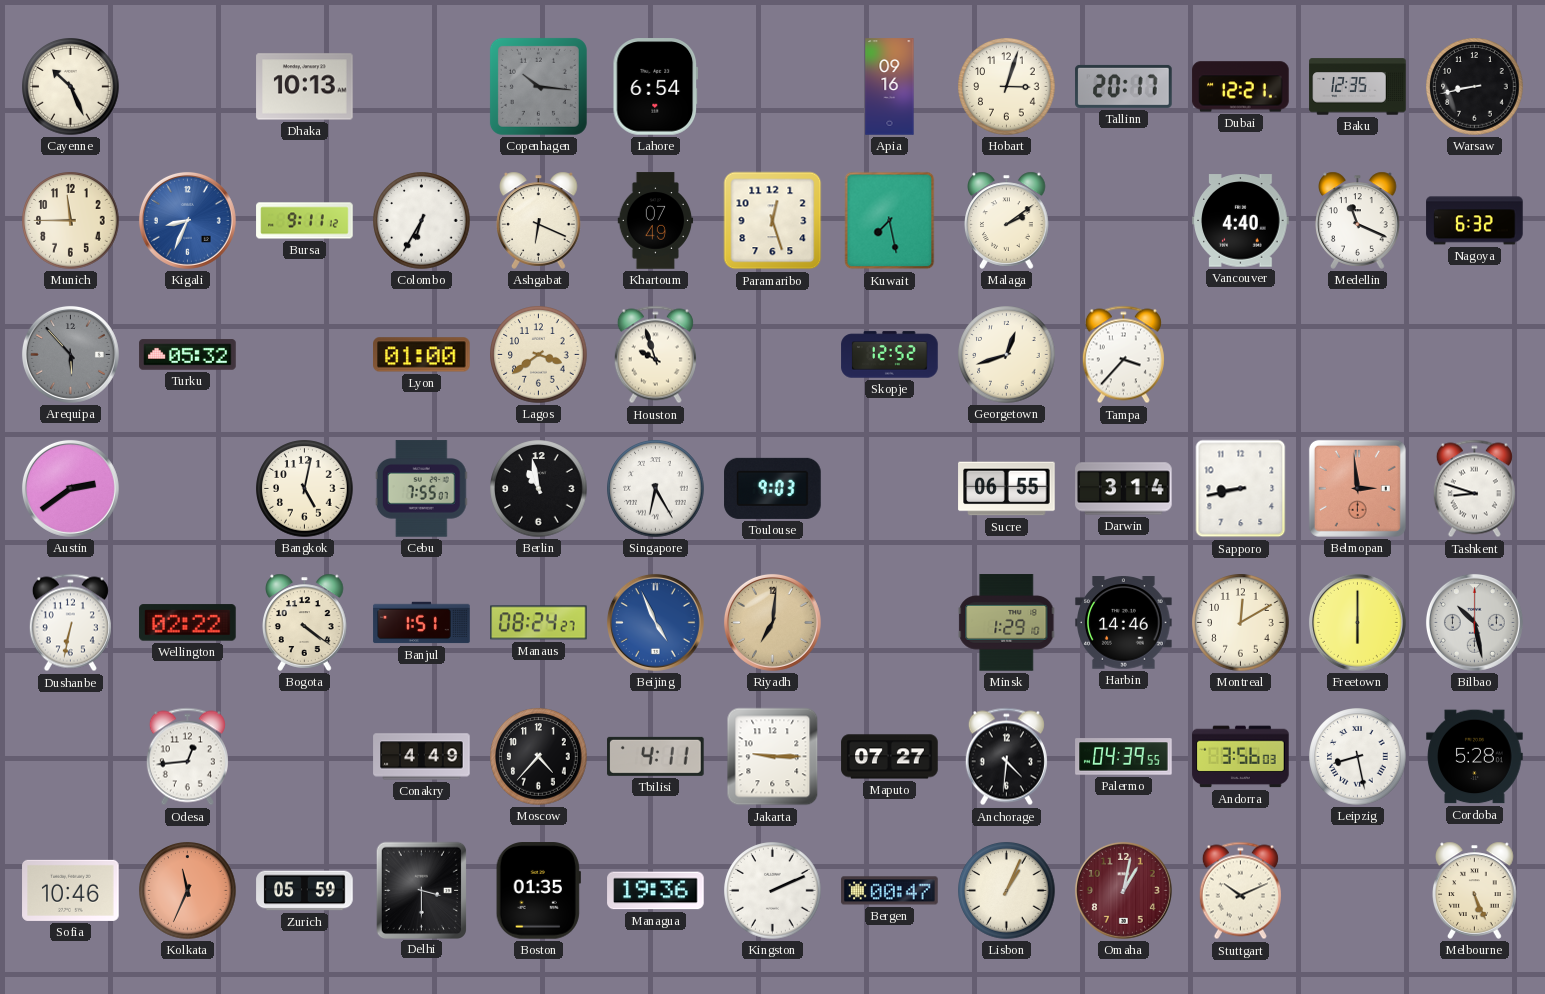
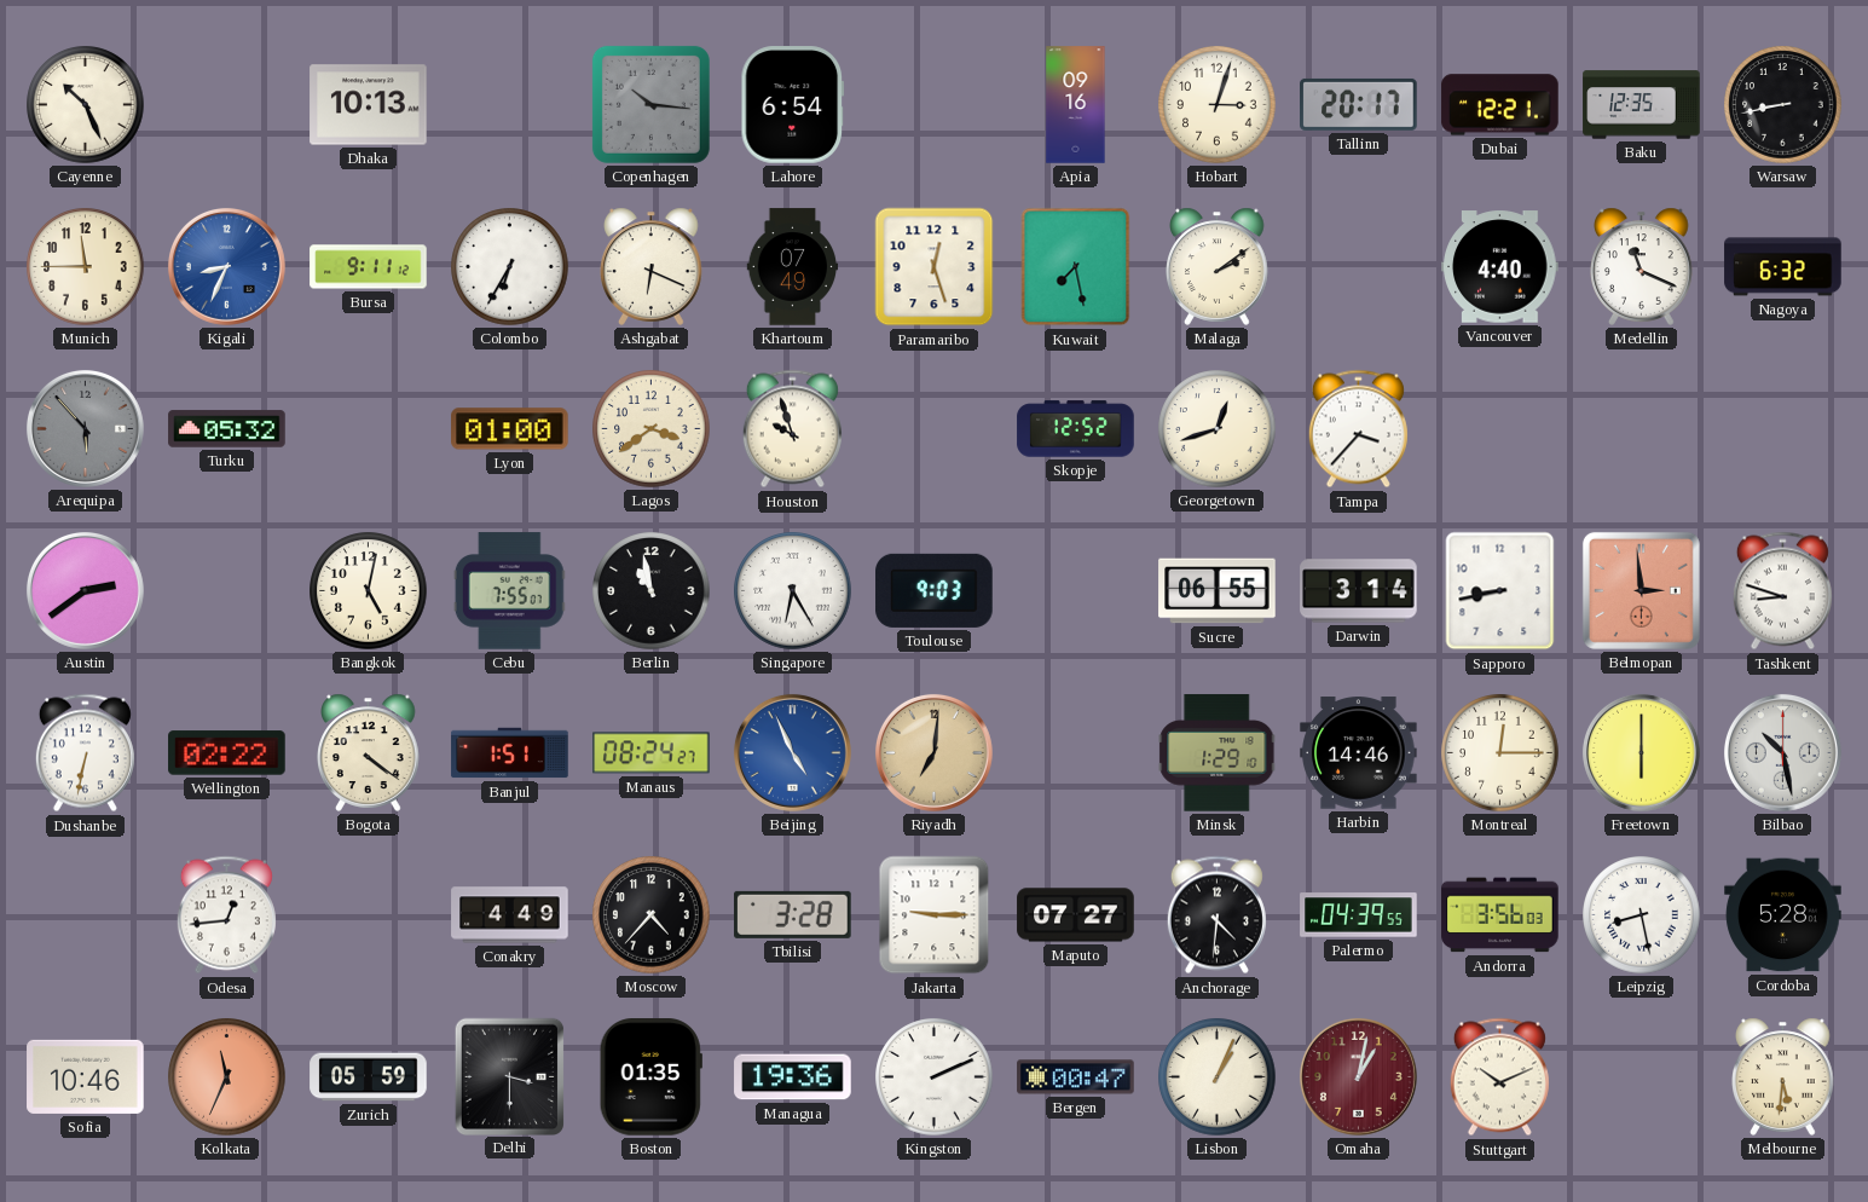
Montreal: 12:10 -> 12:15
Tbilisi: 4:11 -> 3:28
Melbourne: 5:26 -> 5:31
